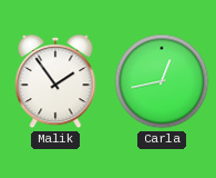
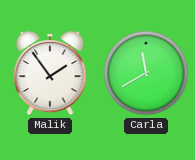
Carla: 12:43 -> 11:40
